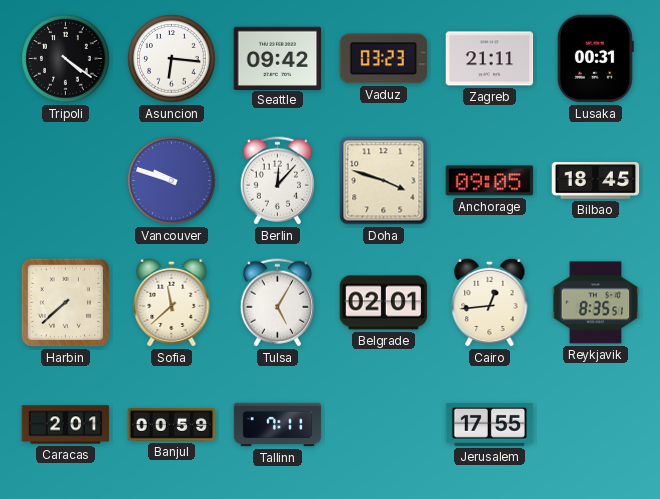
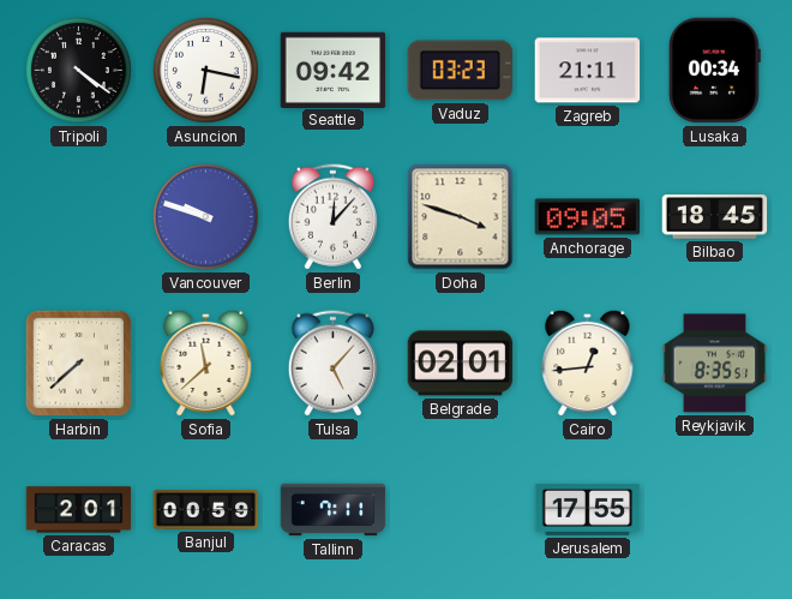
Asuncion: 6:16 -> 6:17
Lusaka: 00:31 -> 00:34
Tulsa: 5:05 -> 5:07
